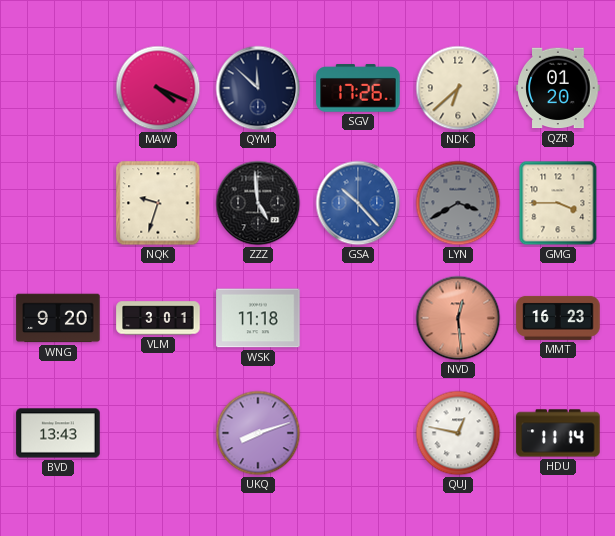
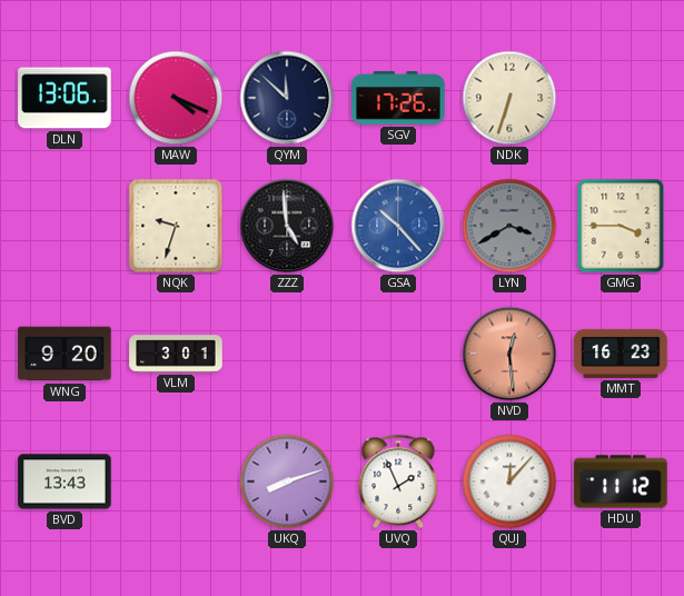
DLN: none -> 13:06
NDK: 6:38 -> 6:33
QZR: 01:20 -> none
WSK: 11:18 -> none
UVQ: none -> 1:56
QUJ: 12:47 -> 12:07
HDU: 11:14 -> 11:12
